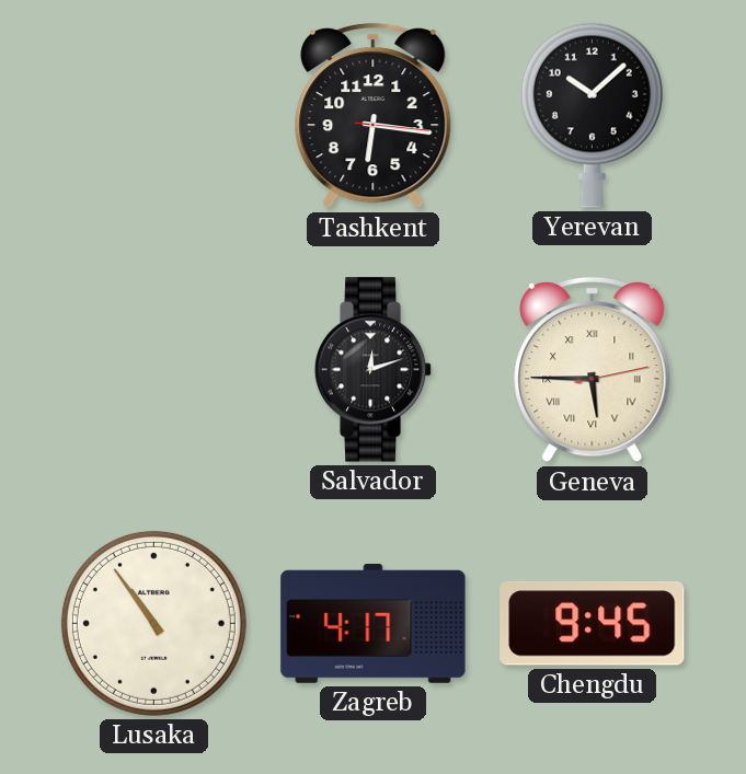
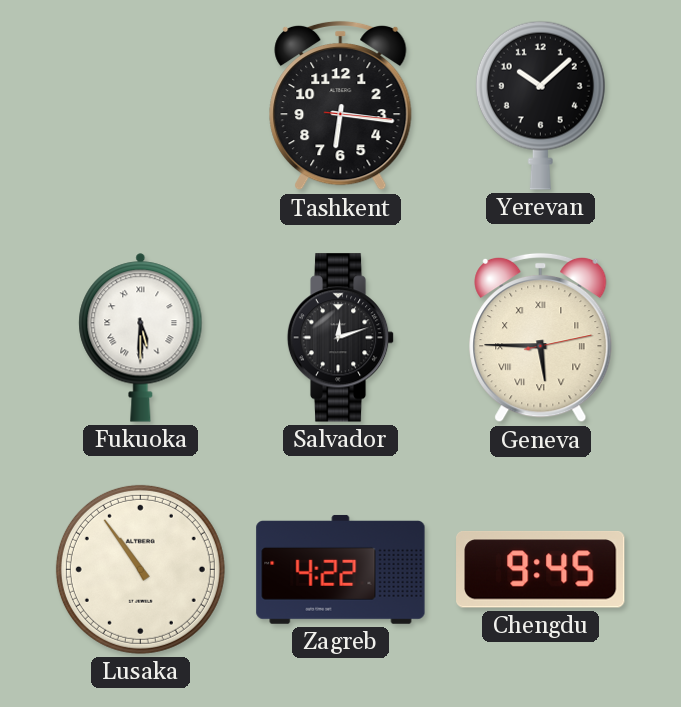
Fukuoka: none -> 5:30
Zagreb: 4:17 -> 4:22
